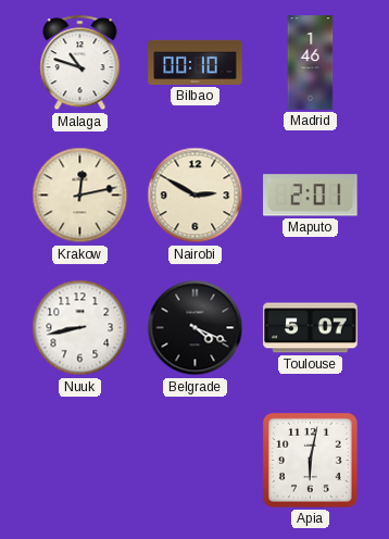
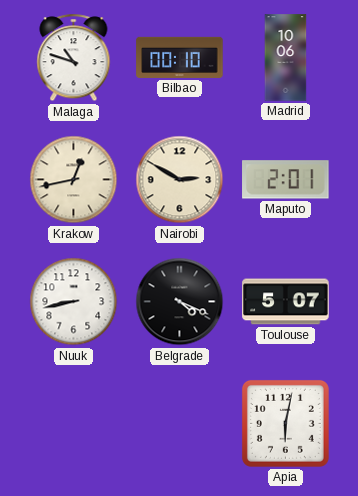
Madrid: 1:46 -> 10:06
Krakow: 12:13 -> 12:43
